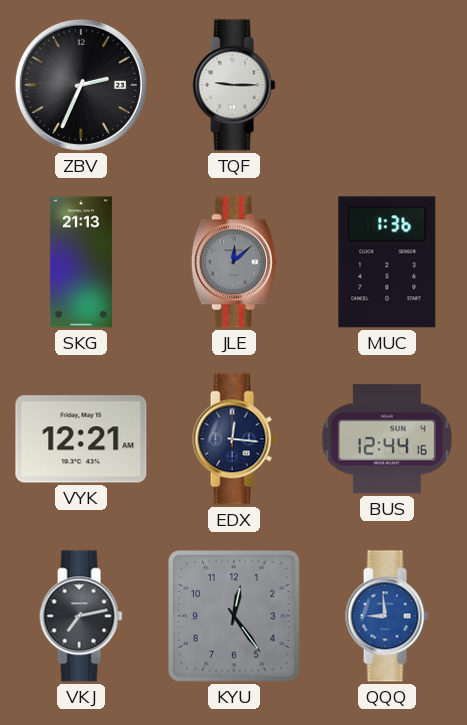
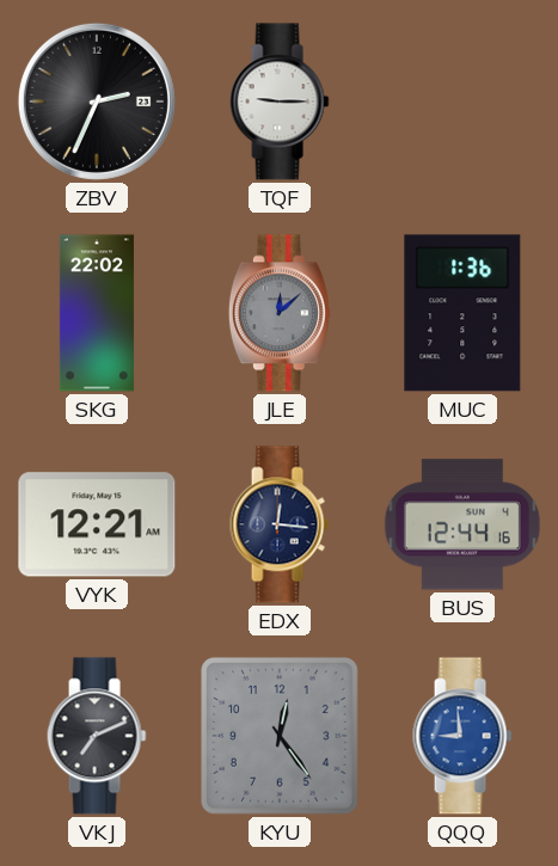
SKG: 21:13 -> 22:02
VKJ: 7:13 -> 7:11
